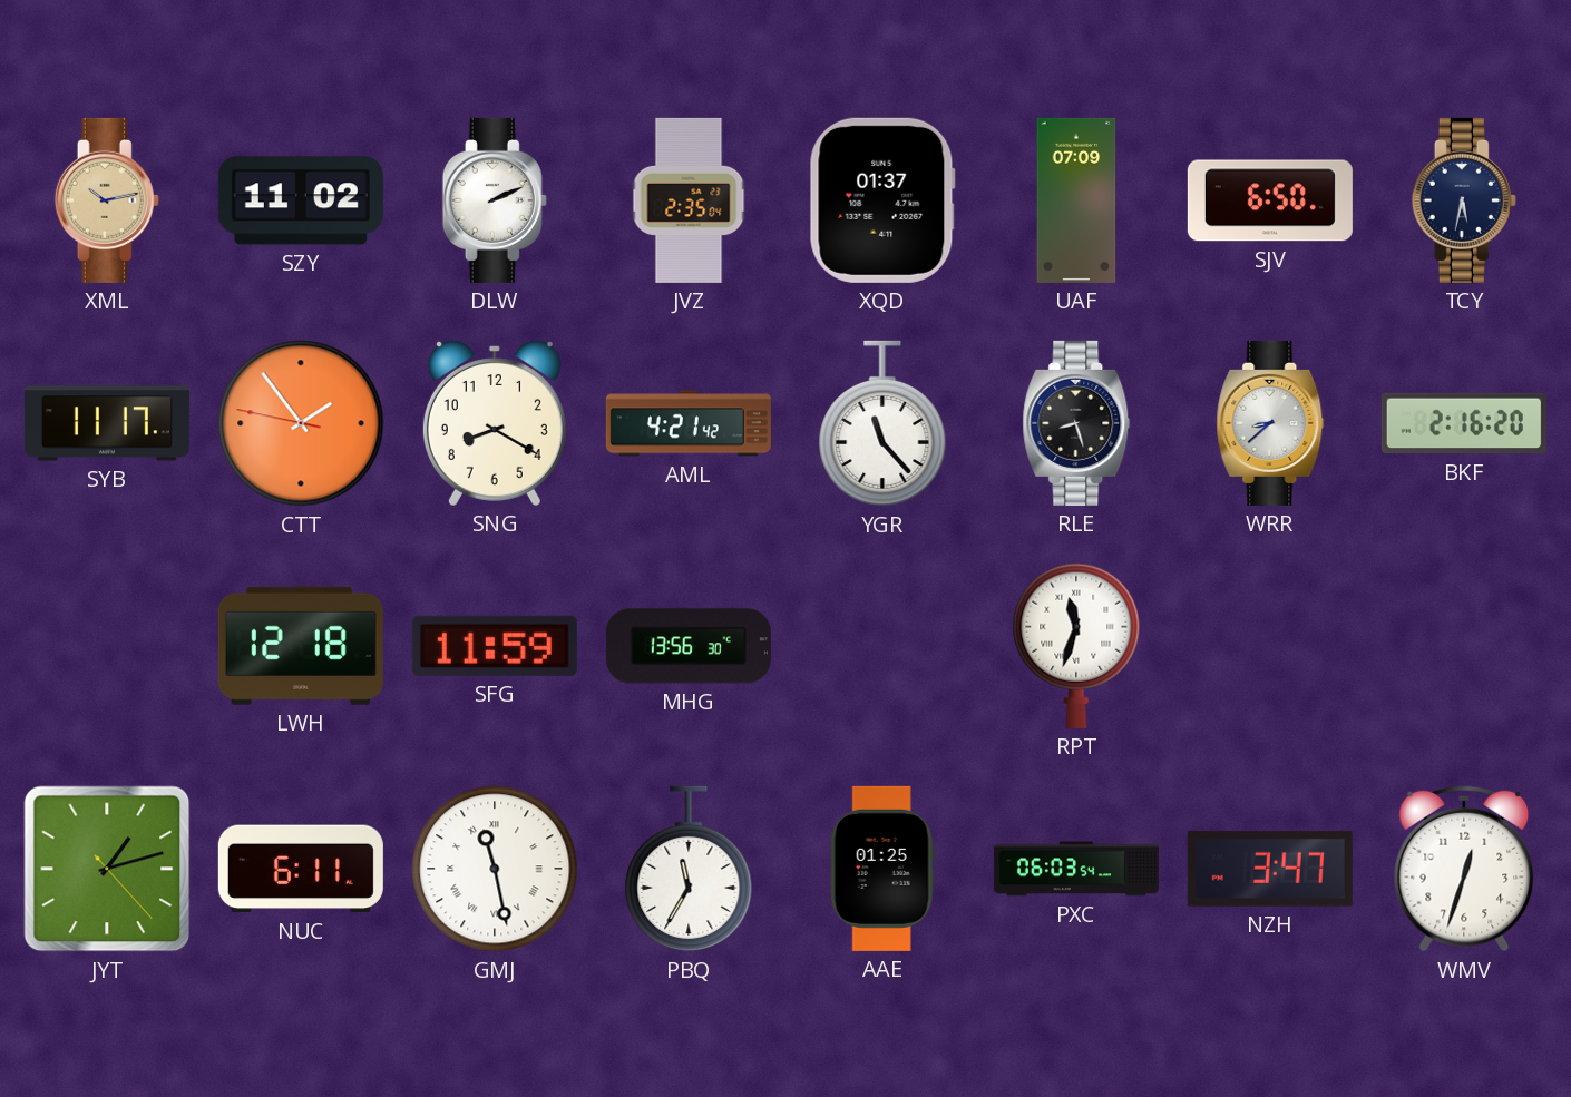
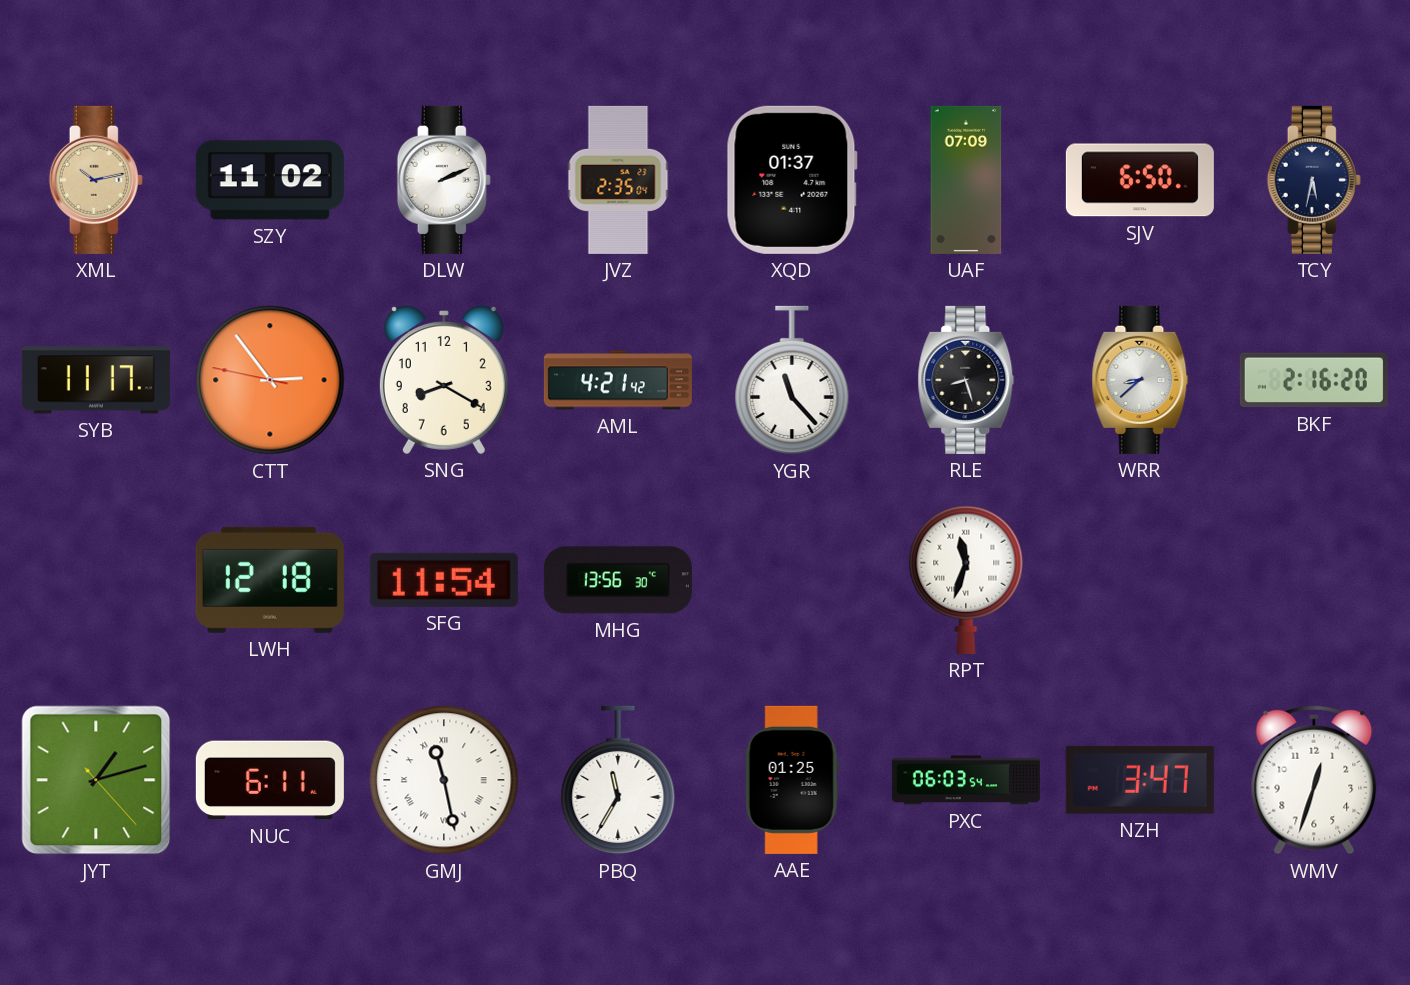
CTT: 1:53 -> 2:53
SFG: 11:59 -> 11:54
